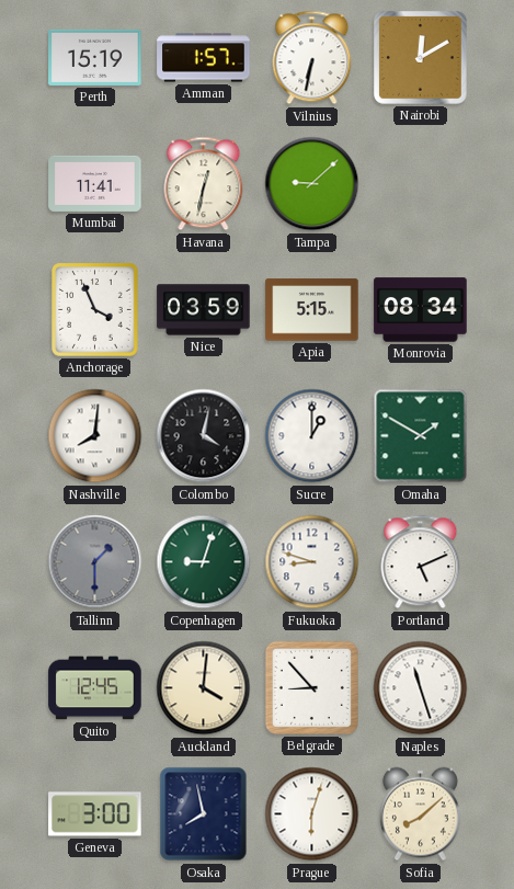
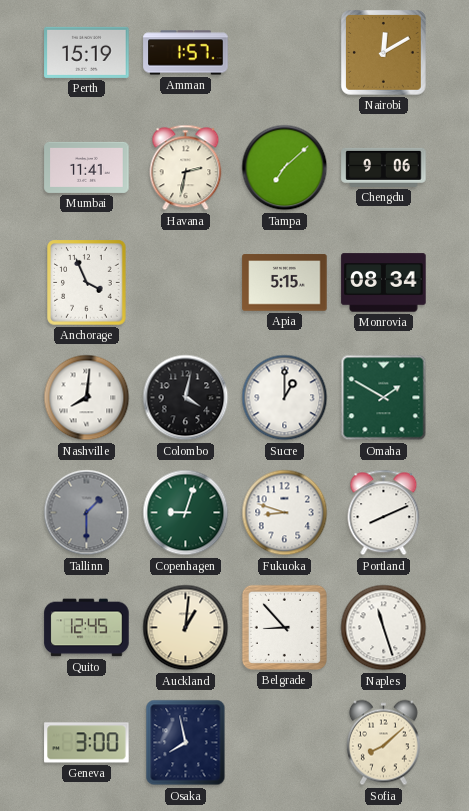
Vilnius: 6:32 -> none
Havana: 12:32 -> 2:32
Tampa: 9:08 -> 7:08
Chengdu: none -> 9:06
Nice: 03:59 -> none
Portland: 5:11 -> 8:11
Auckland: 4:01 -> 1:01
Prague: 6:03 -> none
